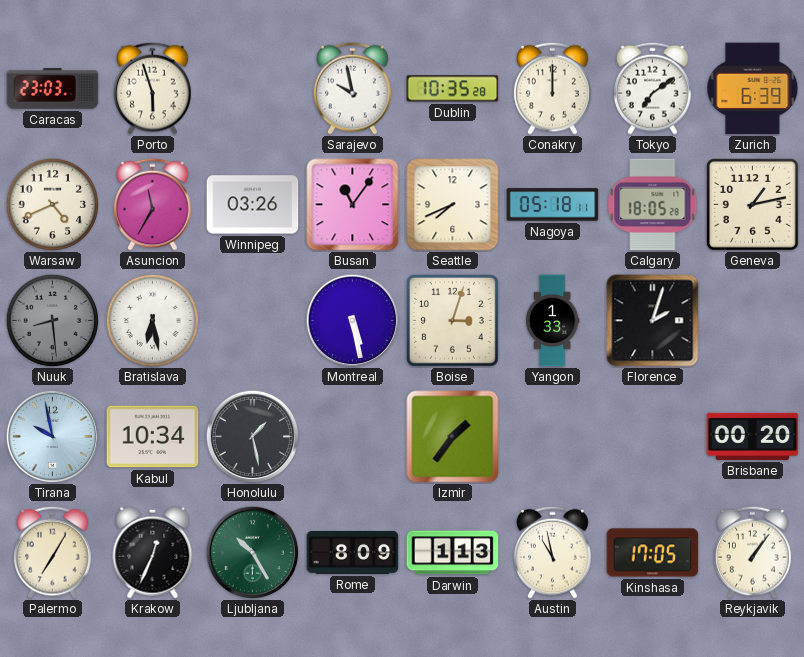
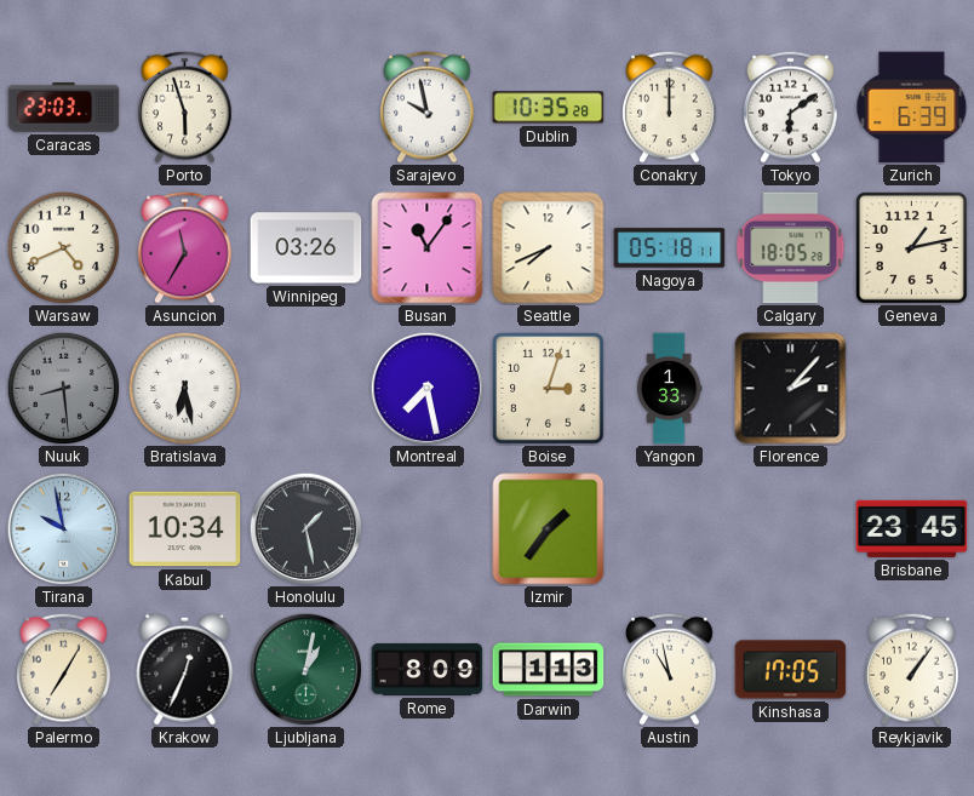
Tokyo: 7:09 -> 6:09
Montreal: 5:28 -> 7:28
Florence: 2:03 -> 2:07
Brisbane: 00:20 -> 23:45
Ljubljana: 10:25 -> 1:02
